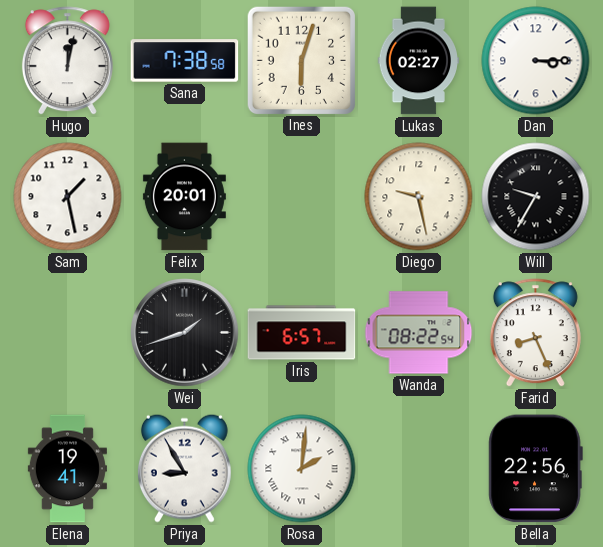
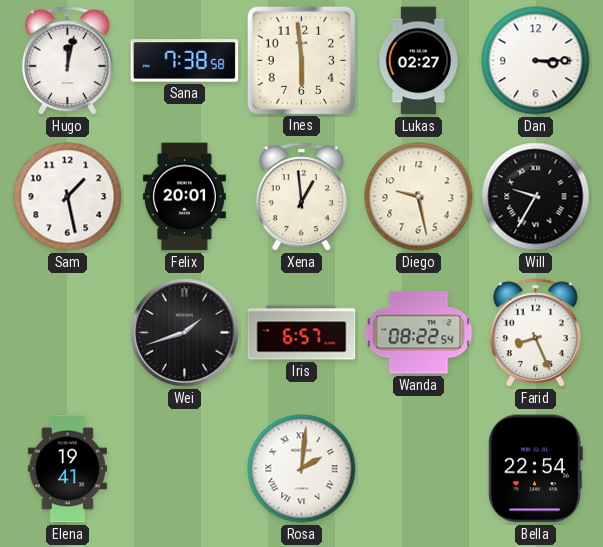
Ines: 6:03 -> 5:59
Xena: none -> 12:59
Priya: 8:55 -> none
Bella: 22:56 -> 22:54
